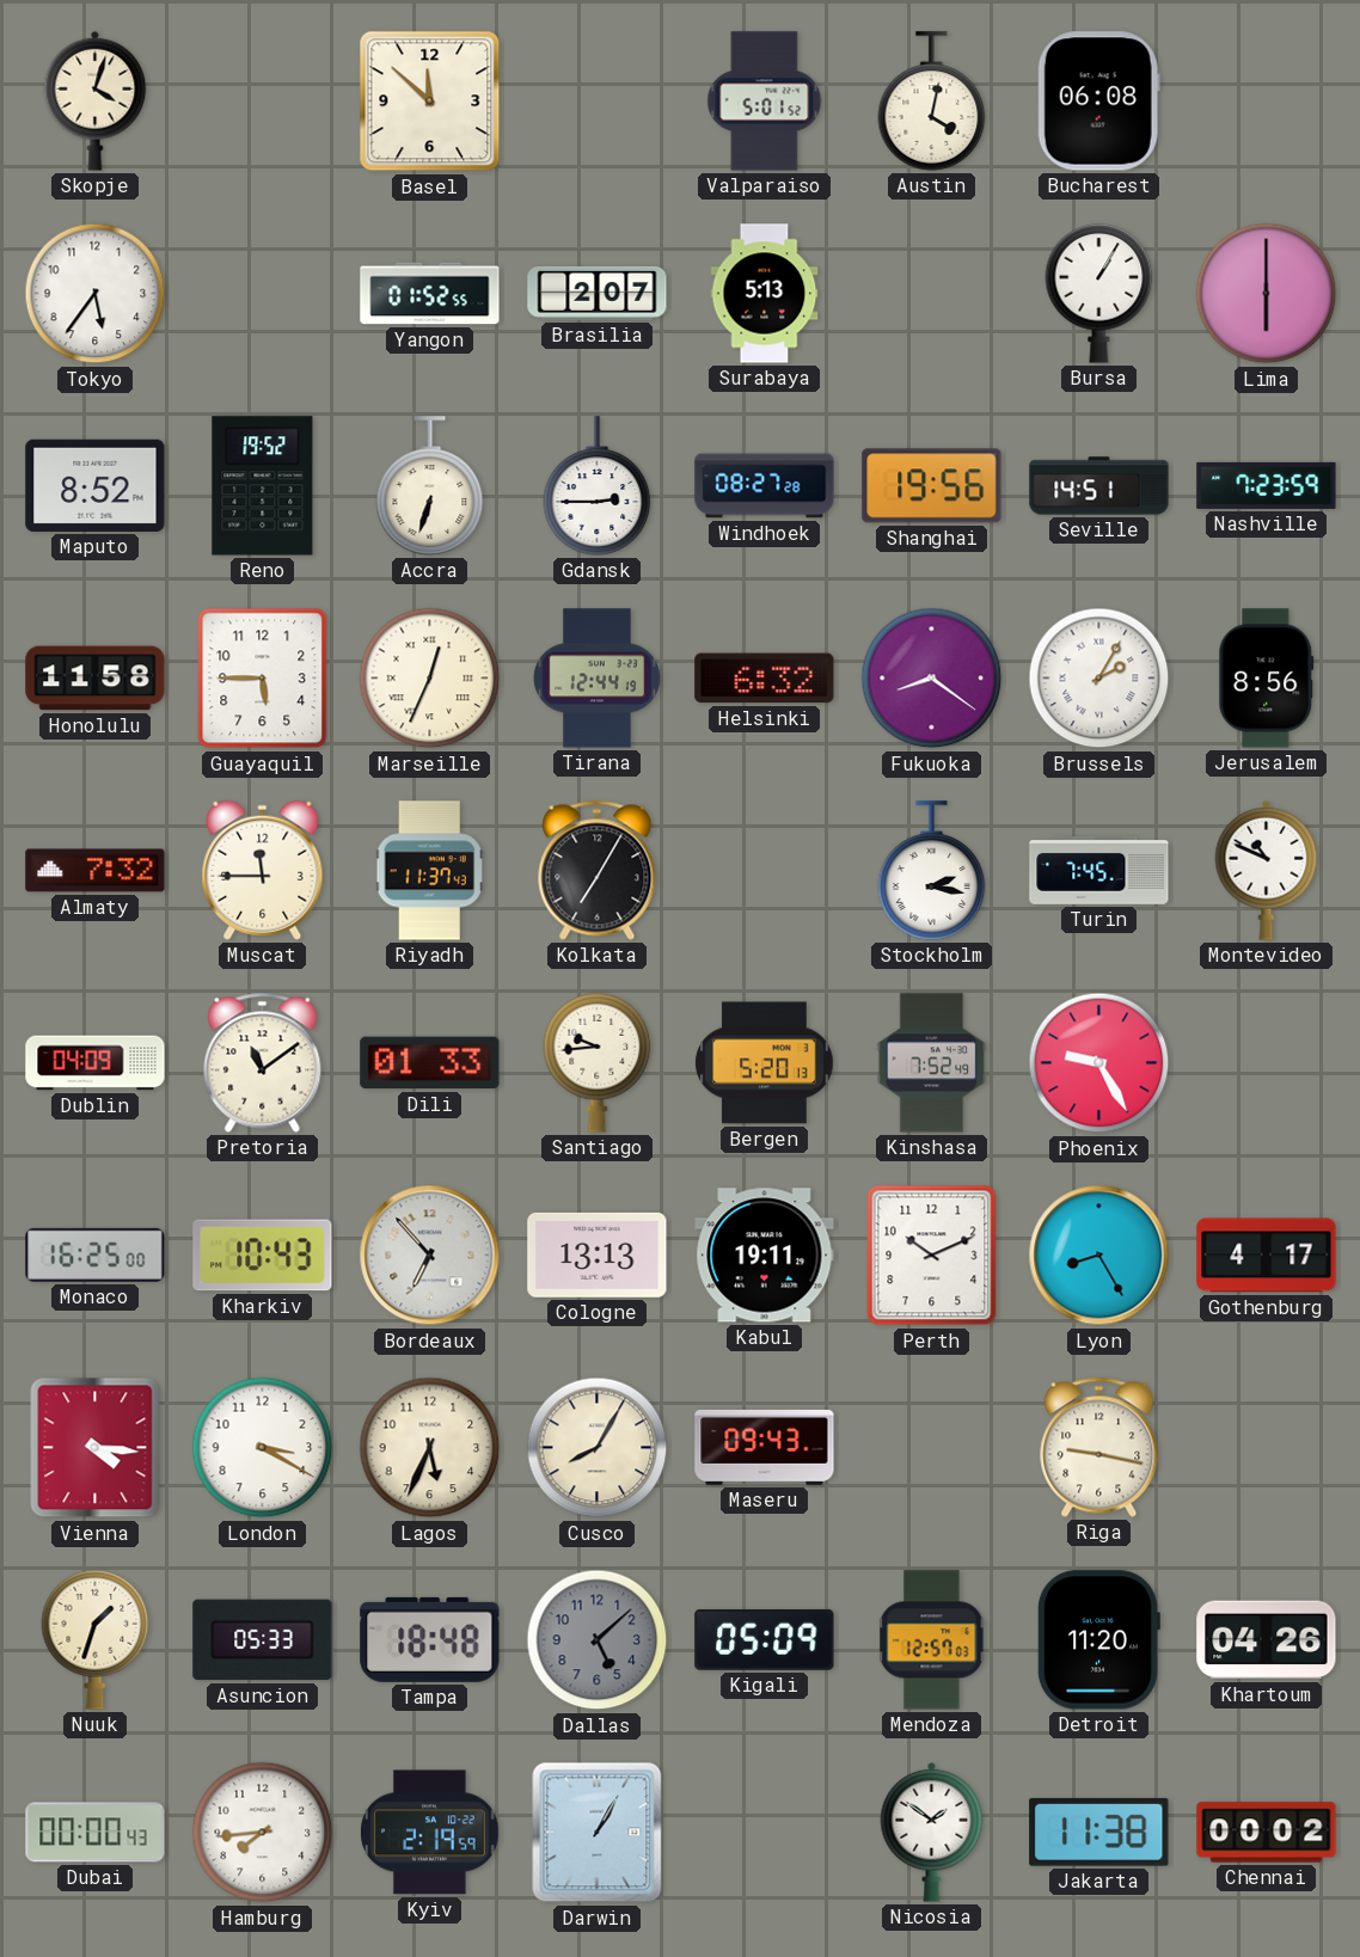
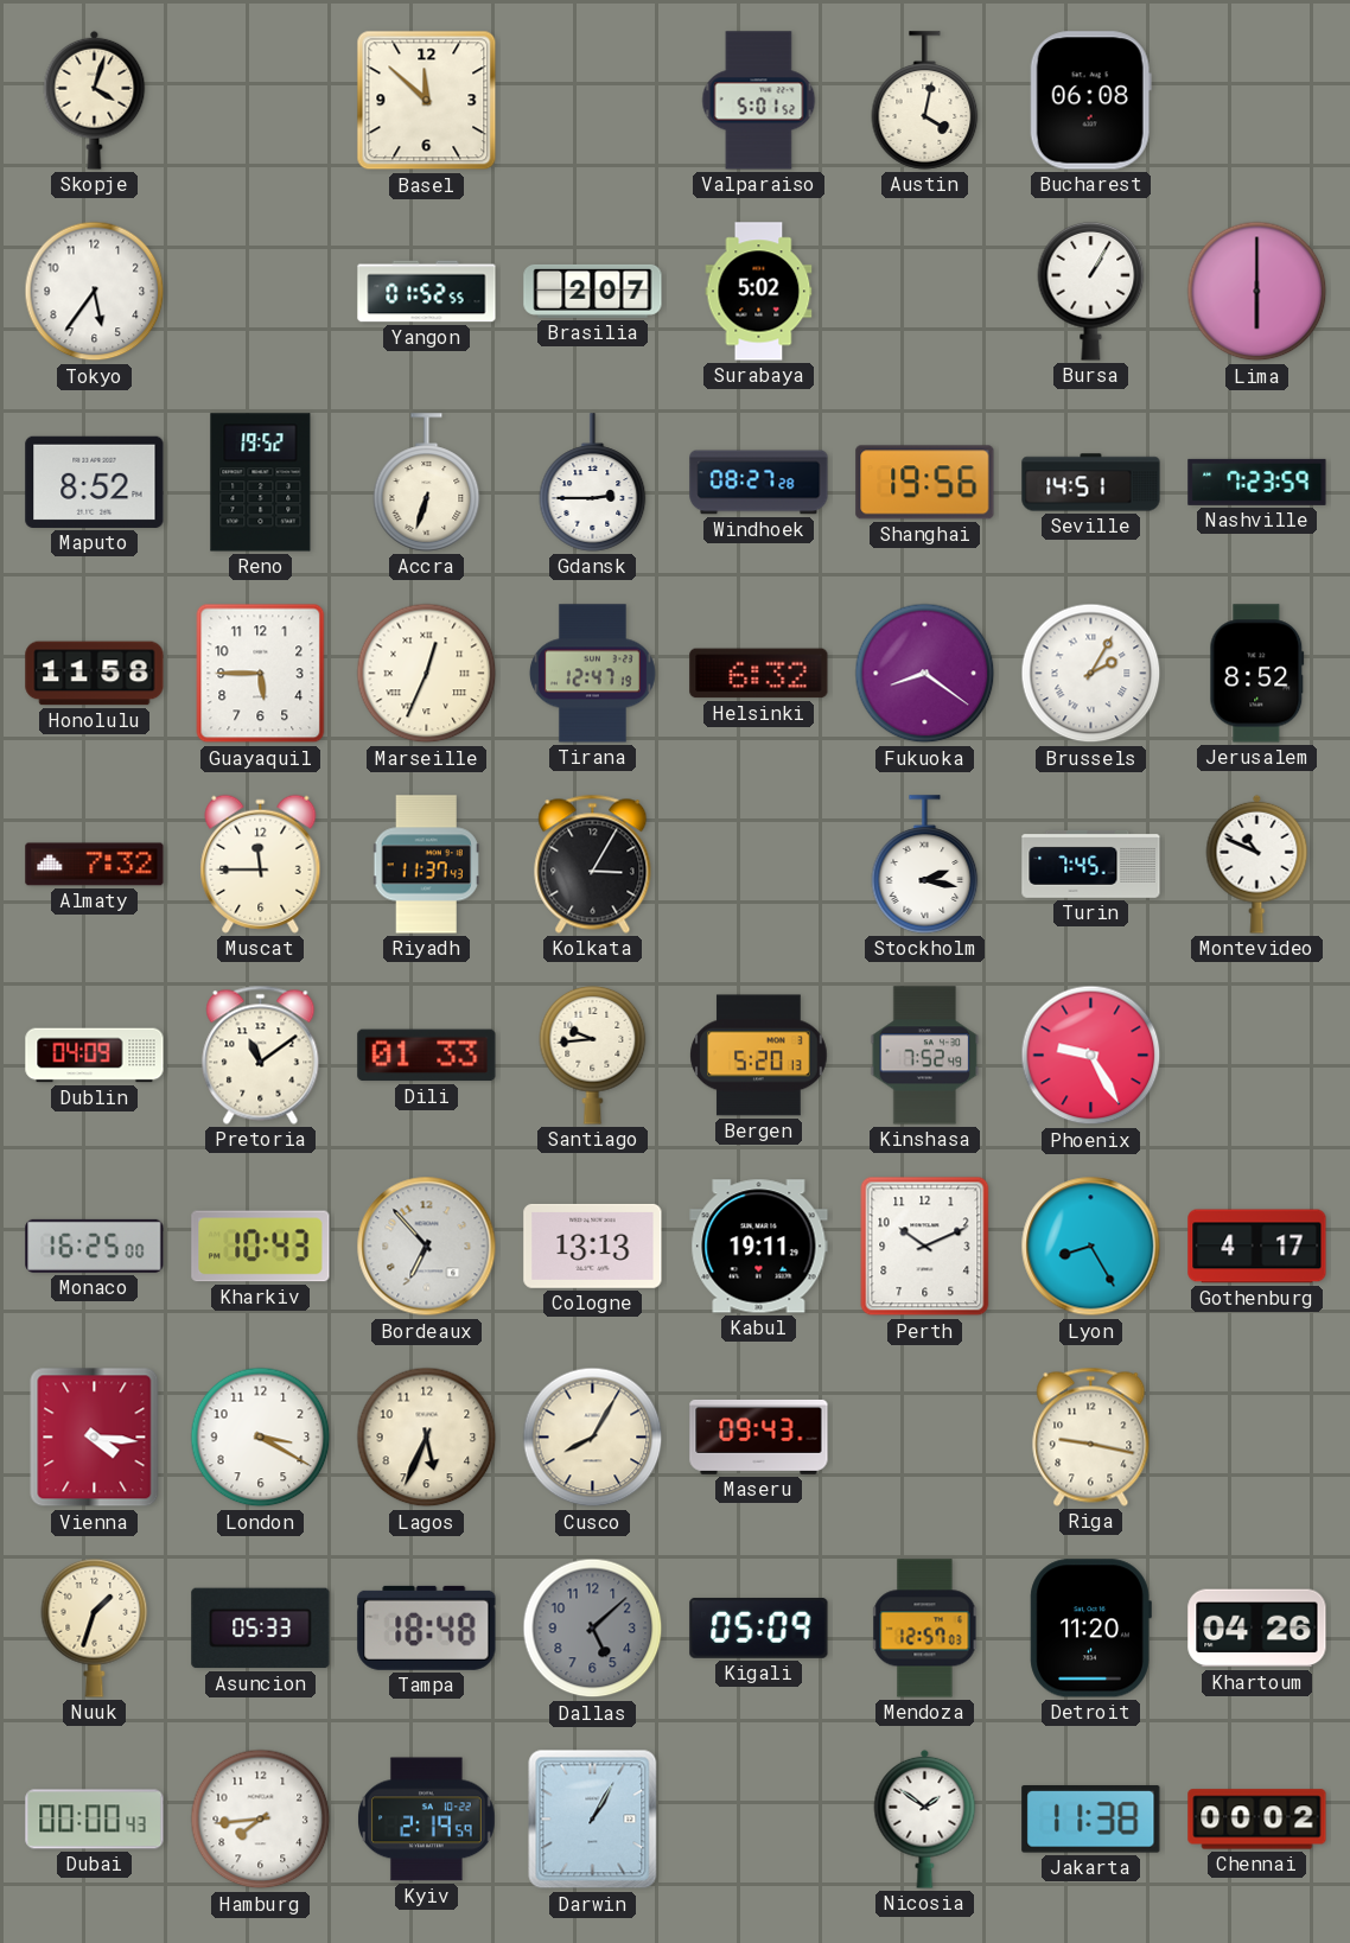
Surabaya: 5:13 -> 5:02
Tirana: 12:44 -> 12:47
Jerusalem: 8:56 -> 8:52
Kolkata: 7:05 -> 3:05
